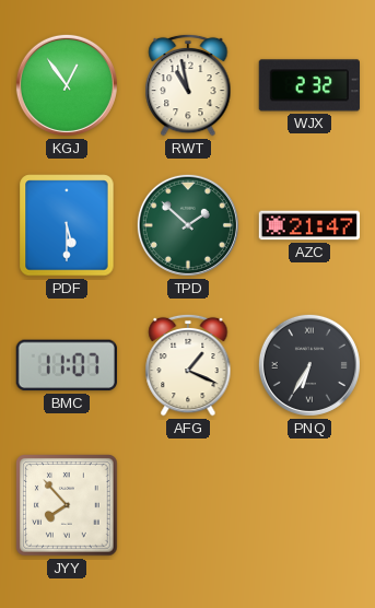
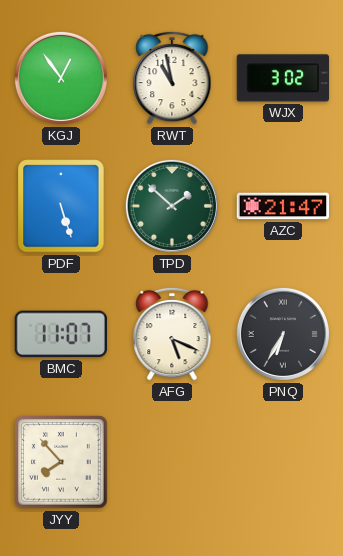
WJX: 2:32 -> 3:02
PDF: 5:30 -> 5:27
AFG: 1:19 -> 5:19
